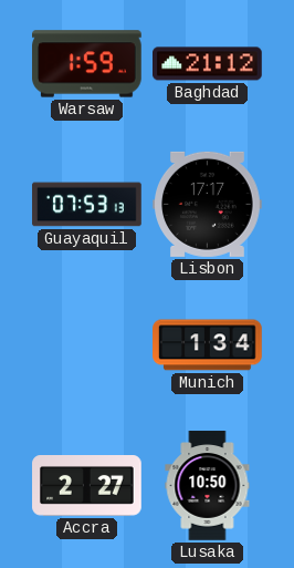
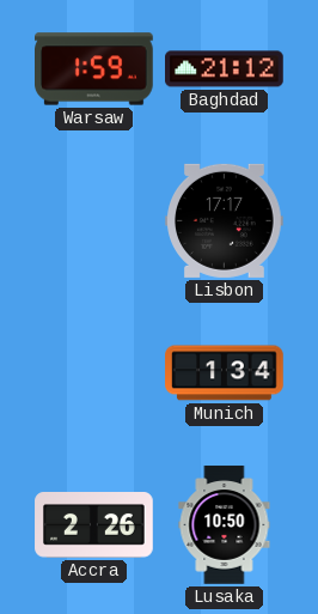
Guayaquil: 07:53 -> none
Accra: 2:27 -> 2:26
